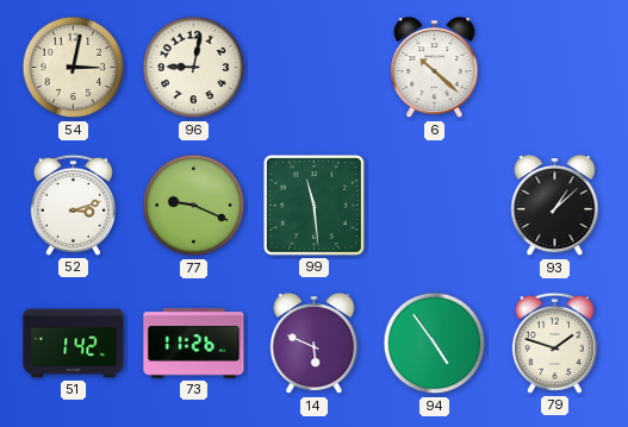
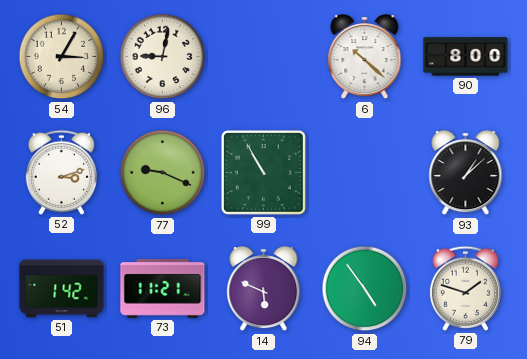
54: 3:02 -> 3:05
90: none -> 8:00
99: 11:29 -> 10:55
73: 11:26 -> 11:21
